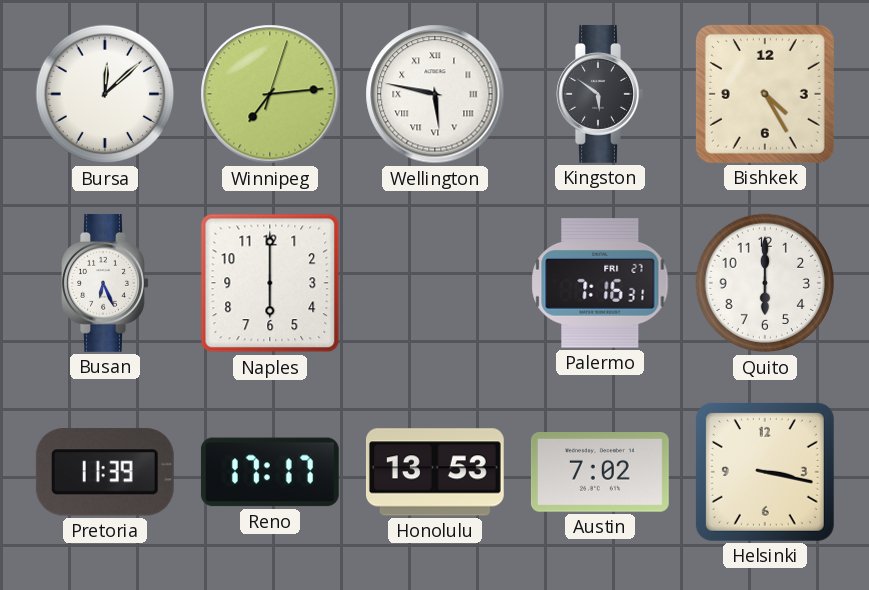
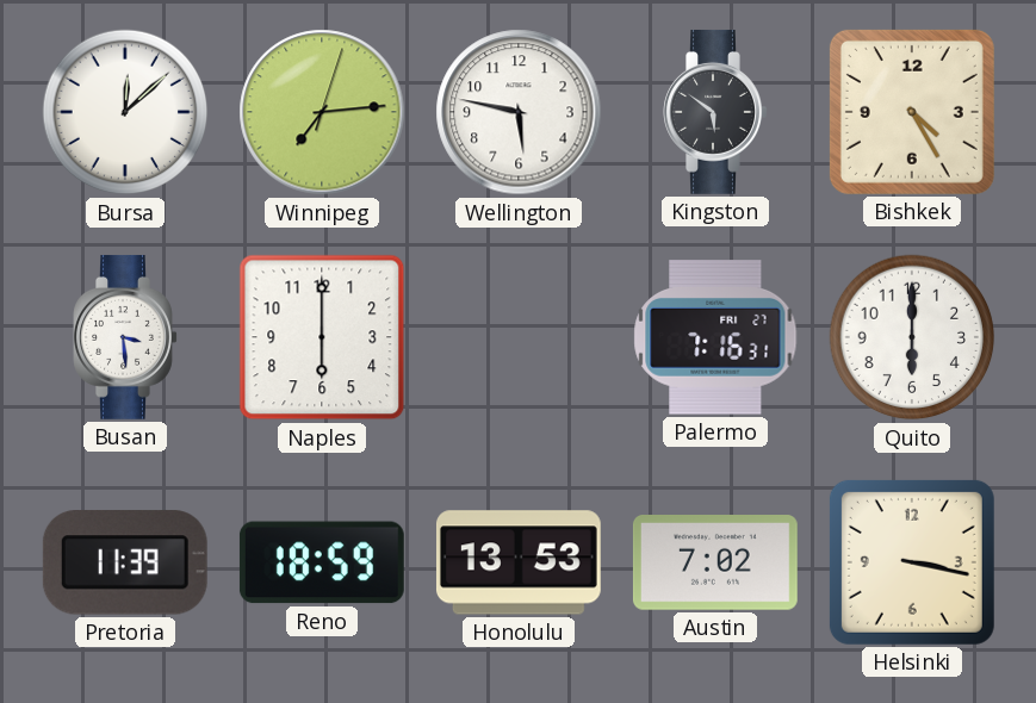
Wellington numerals: Roman -> Arabic
Busan: 6:26 -> 3:29
Reno: 17:17 -> 18:59
